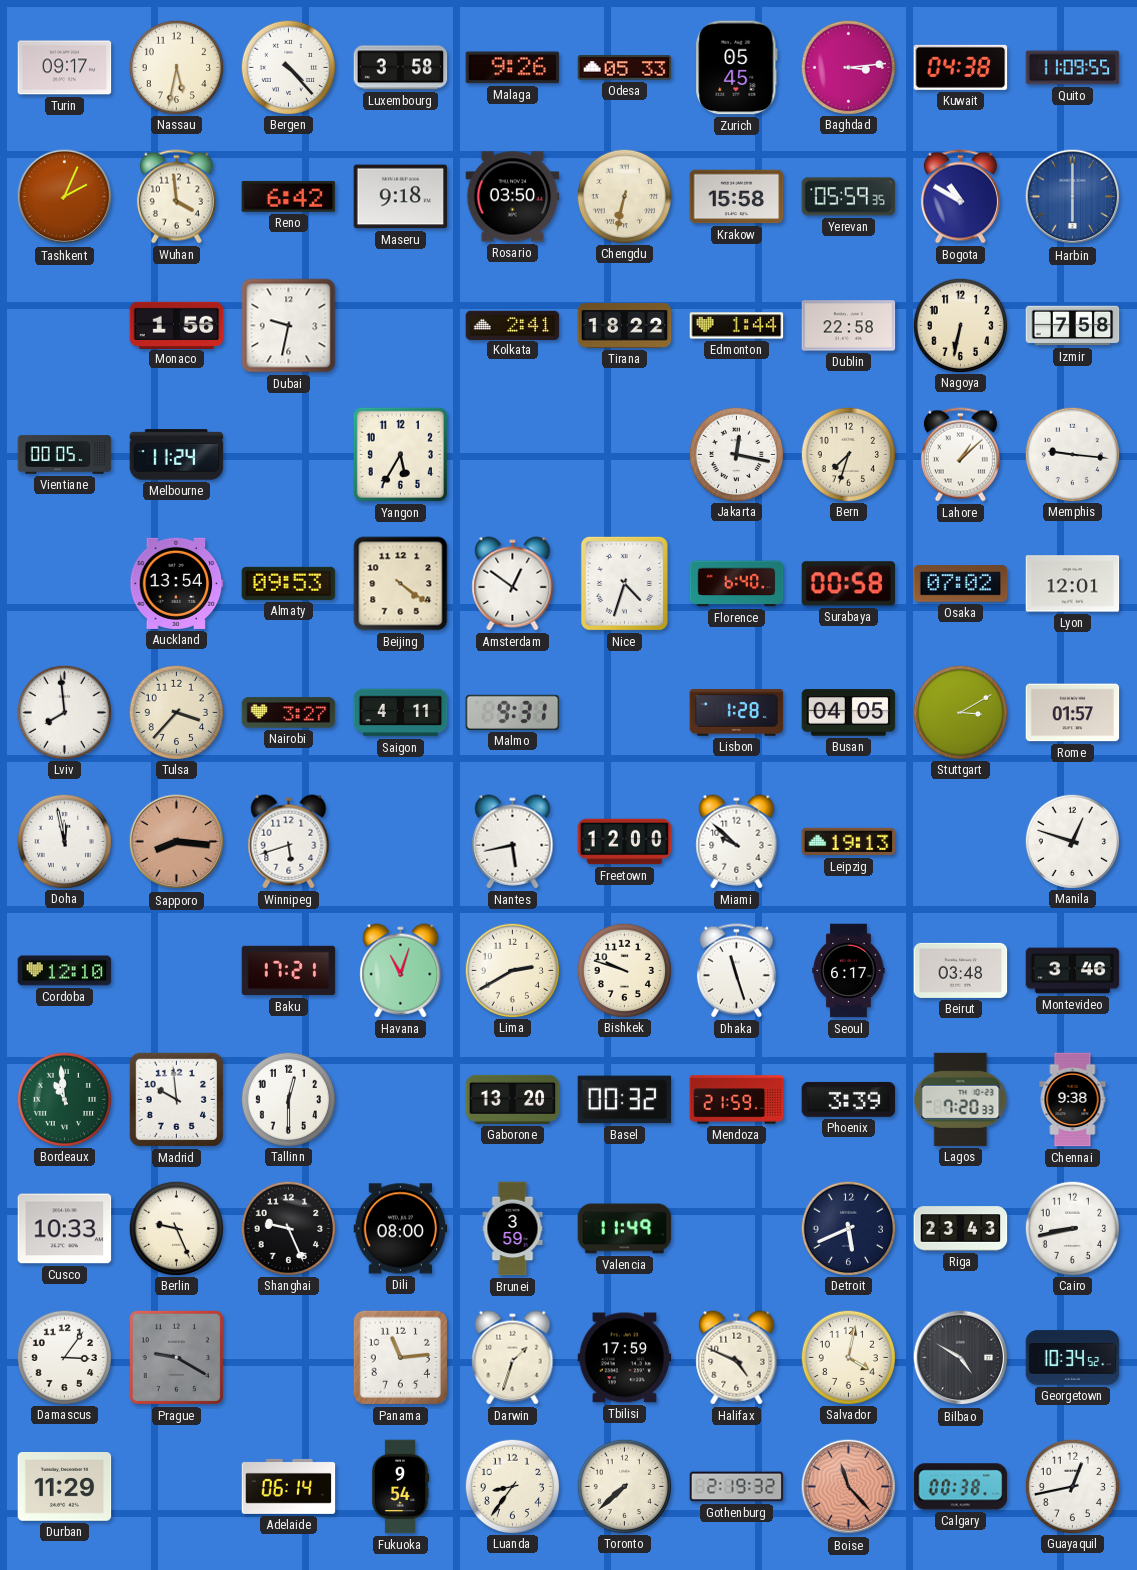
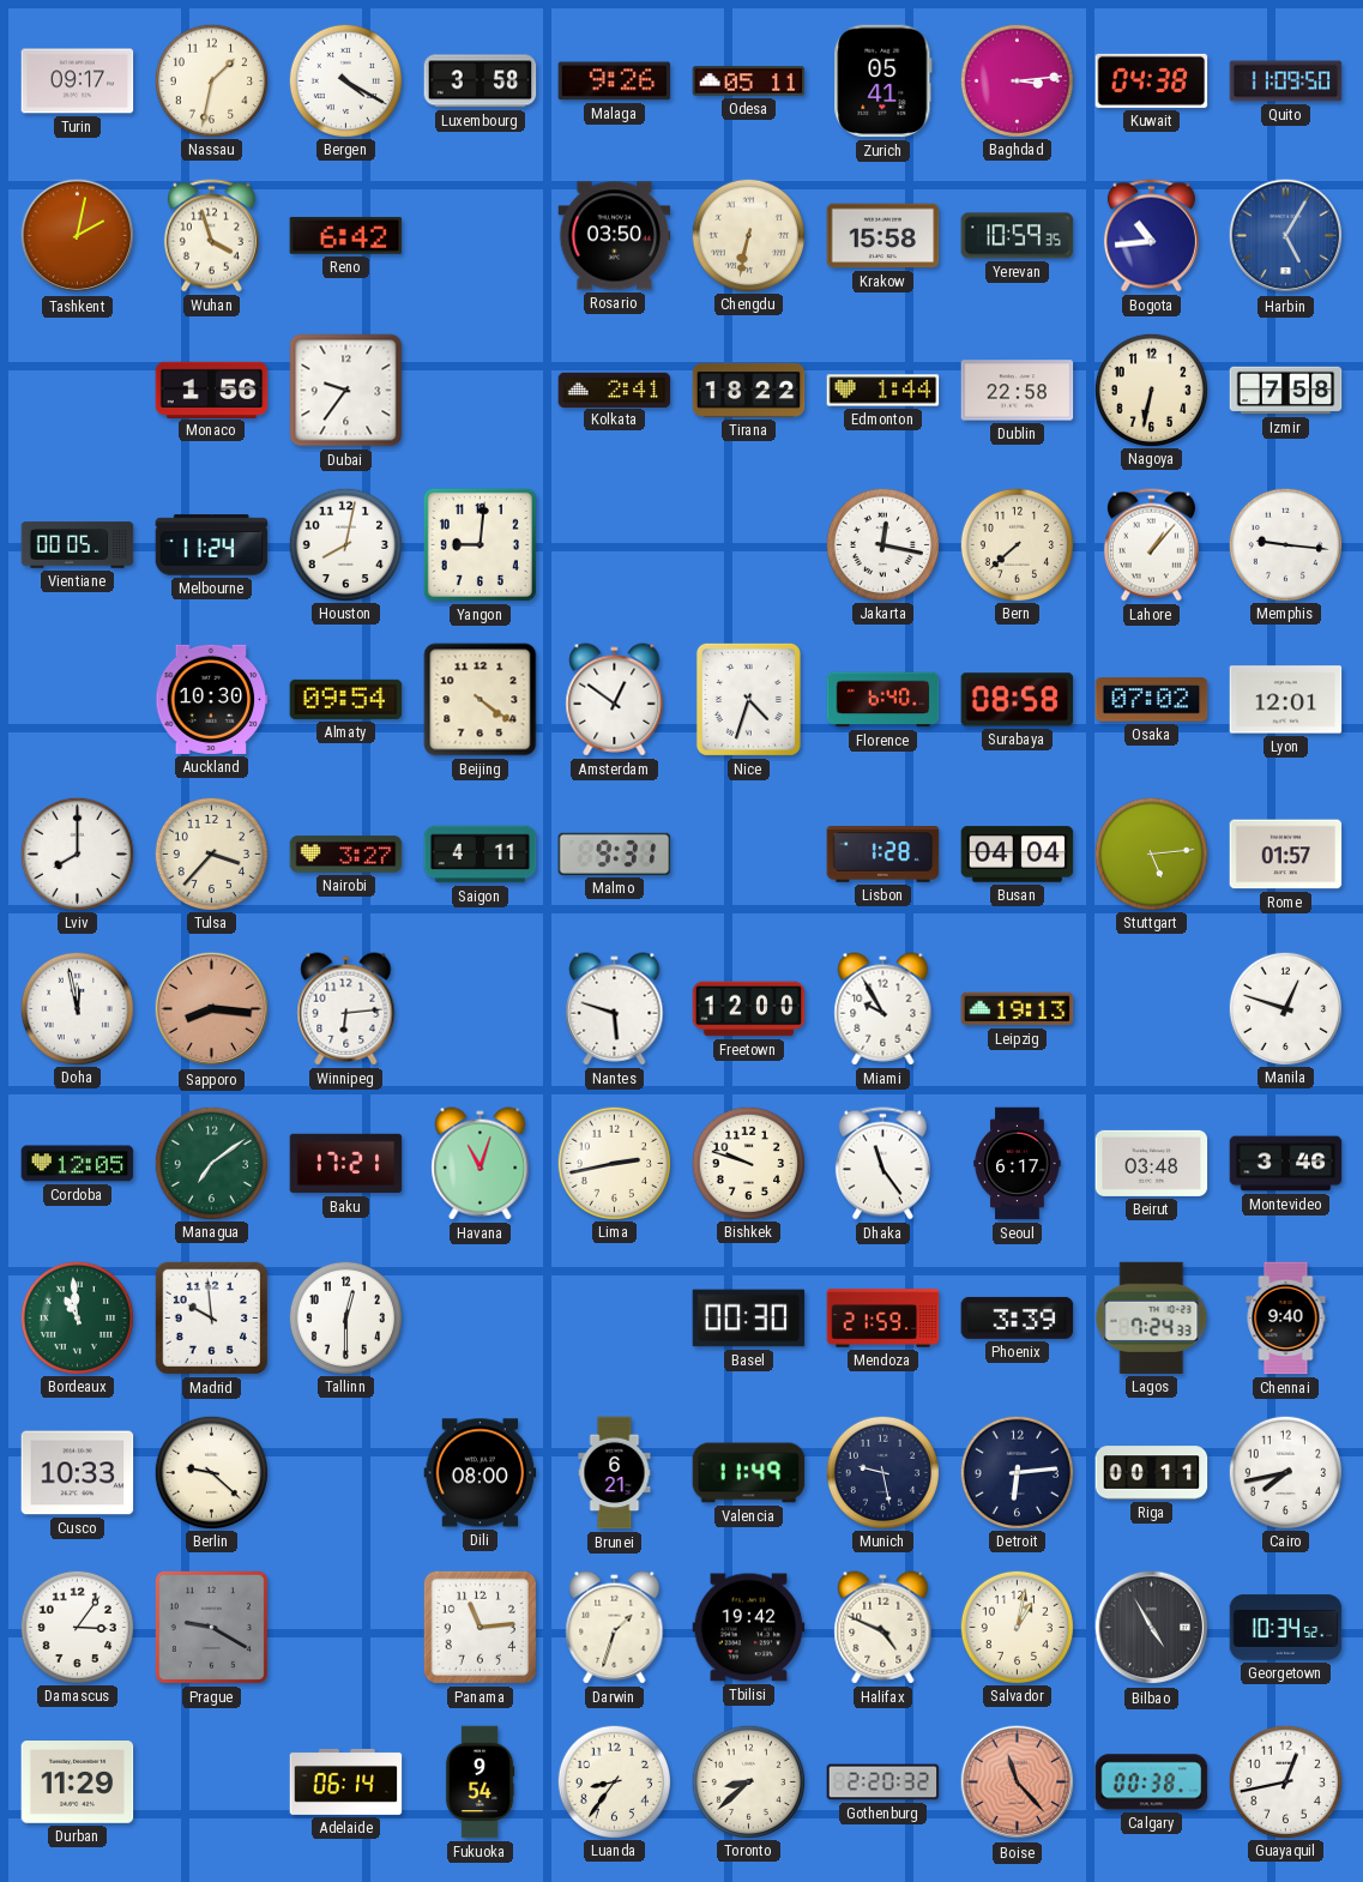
Nassau: 5:32 -> 1:32
Bergen: 4:23 -> 4:20
Odesa: 05:33 -> 05:11
Zurich: 05:45 -> 05:41
Quito: 11:09:55 -> 11:09:50
Tashkent: 2:04 -> 2:02
Wuhan: 3:59 -> 3:57
Maseru: 9:18 -> none
Yerevan: 05:59 -> 10:59
Bogota: 10:50 -> 10:44
Harbin: 6:00 -> 5:05
Dubai: 9:32 -> 9:36
Houston: none -> 8:02
Yangon: 5:35 -> 9:01
Bern: 7:33 -> 7:38
Lahore: 1:08 -> 1:07
Auckland: 13:54 -> 10:30
Almaty: 09:53 -> 09:54
Surabaya: 00:58 -> 08:58
Lviv: 7:59 -> 8:00
Busan: 04:05 -> 04:04
Stuttgart: 3:10 -> 5:14
Winnipeg: 5:42 -> 6:14
Nantes: 5:43 -> 5:48
Miami: 9:52 -> 9:55
Cordoba: 12:10 -> 12:05
Managua: none -> 7:09
Lima: 2:40 -> 2:43
Dhaka: 11:27 -> 11:24
Gaborone: 13:20 -> none
Basel: 00:32 -> 00:30
Lagos: 7:20 -> 7:24
Chennai: 9:38 -> 9:40
Berlin: 9:26 -> 9:22
Shanghai: 9:26 -> none
Brunei: 3:59 -> 6:21
Munich: none -> 9:28
Detroit: 5:41 -> 6:14
Riga: 23:43 -> 00:11
Cairo: 8:43 -> 7:43
Tbilisi: 17:59 -> 19:42
Salvador: 4:02 -> 1:02
Bilbao: 4:50 -> 4:55
Toronto: 7:38 -> 8:38
Gothenburg: 2:19 -> 2:20
